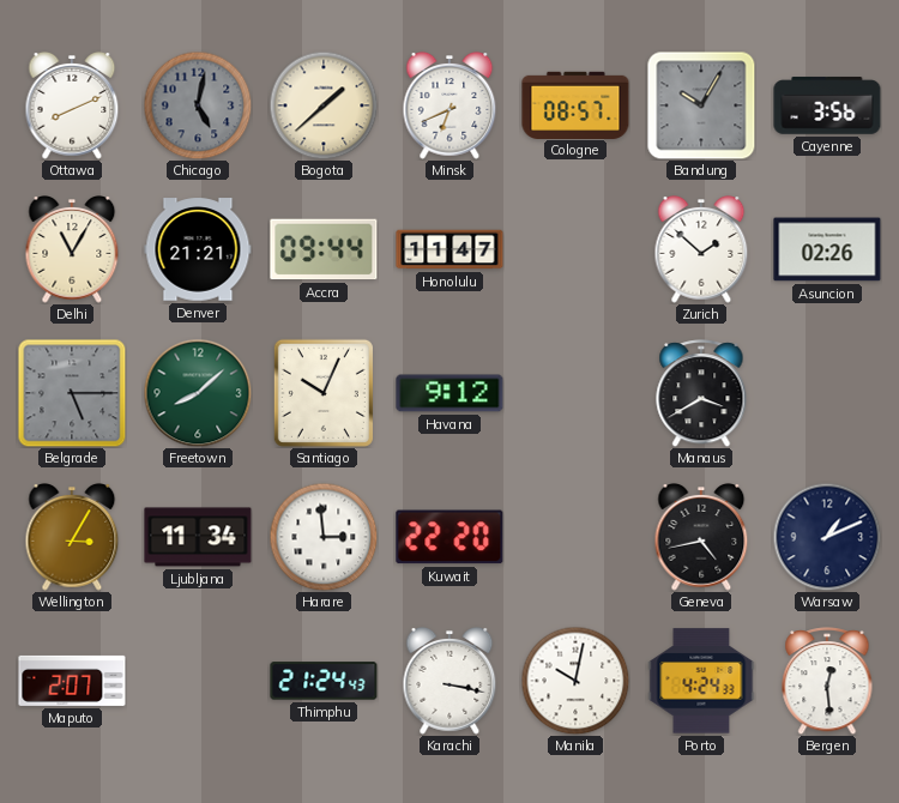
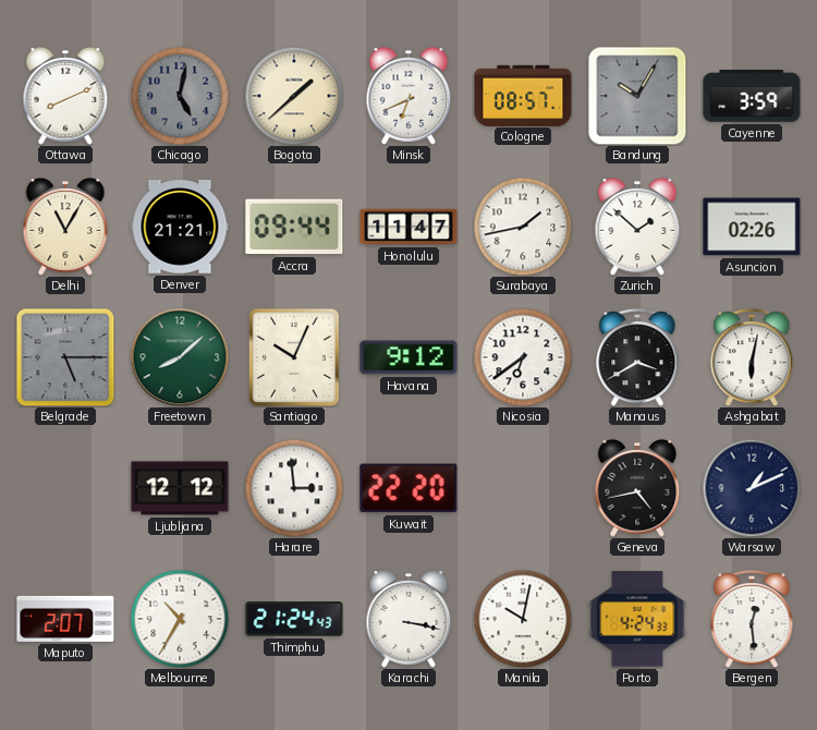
Cayenne: 3:56 -> 3:59
Surabaya: none -> 1:43
Nicosia: none -> 6:39
Ashgabat: none -> 6:02
Wellington: 3:05 -> none
Ljubljana: 11:34 -> 12:12
Melbourne: none -> 10:35
